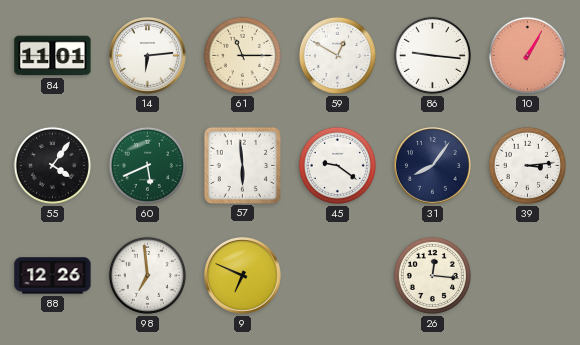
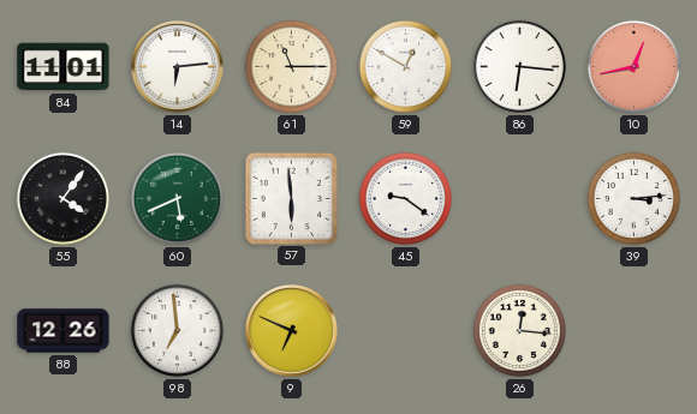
86: 9:16 -> 6:16
10: 1:05 -> 12:43
31: 8:06 -> none
